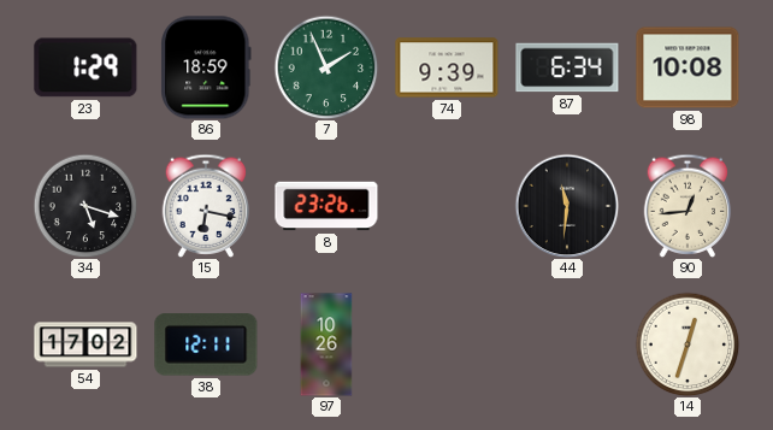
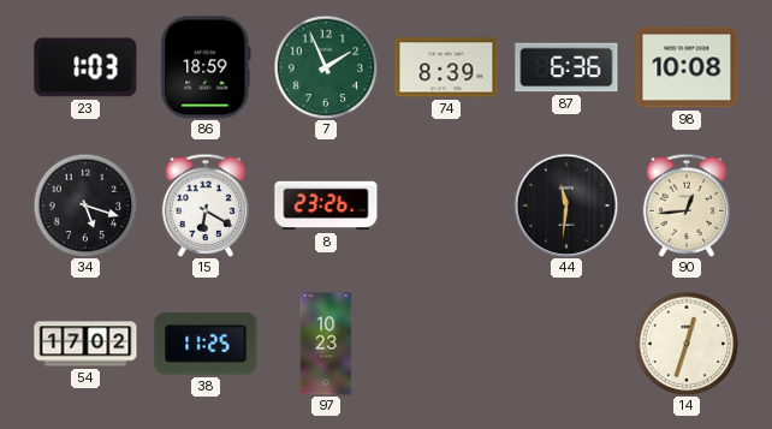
23: 1:29 -> 1:03
74: 9:39 -> 8:39
87: 6:34 -> 6:36
15: 6:17 -> 6:20
38: 12:11 -> 11:25
97: 10:26 -> 10:23
